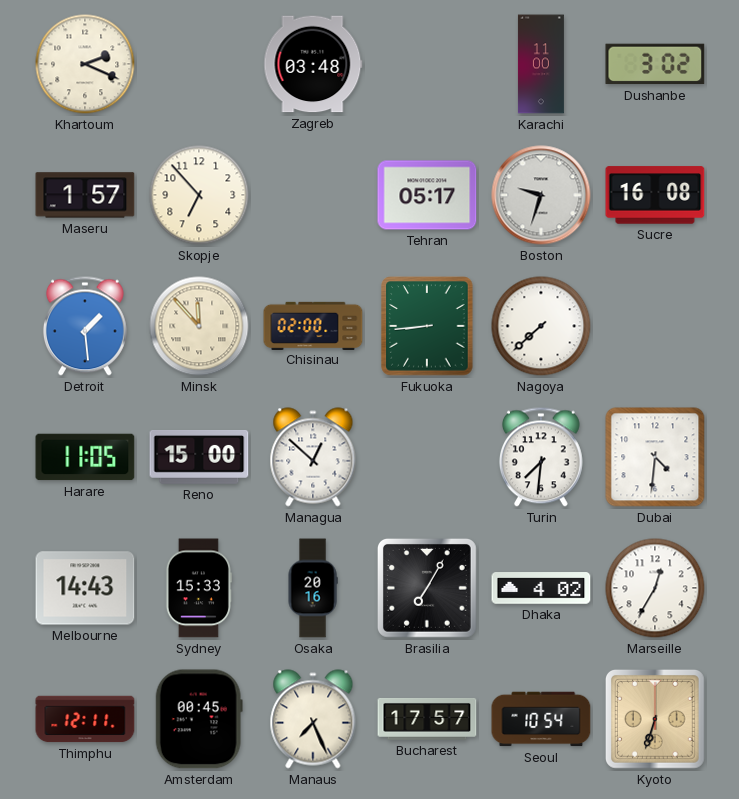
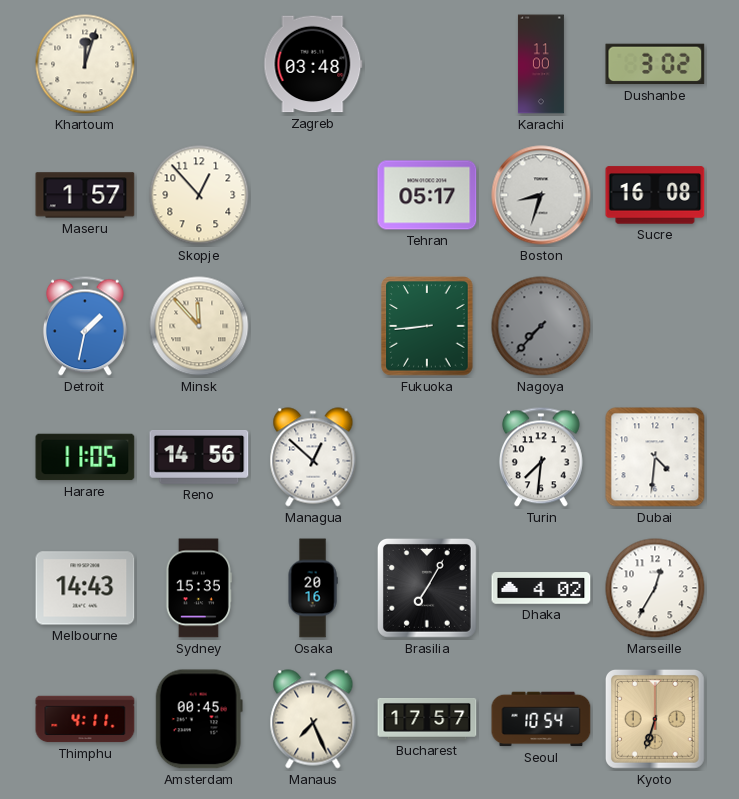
Khartoum: 2:19 -> 12:03
Skopje: 6:53 -> 12:53
Boston: 9:33 -> 8:33
Detroit: 1:29 -> 1:32
Chisinau: 02:00 -> none
Nagoya: 7:38 -> 7:37
Nagoya dial: white -> grey
Reno: 15:00 -> 14:56
Sydney: 15:33 -> 15:35
Thimphu: 12:11 -> 4:11
